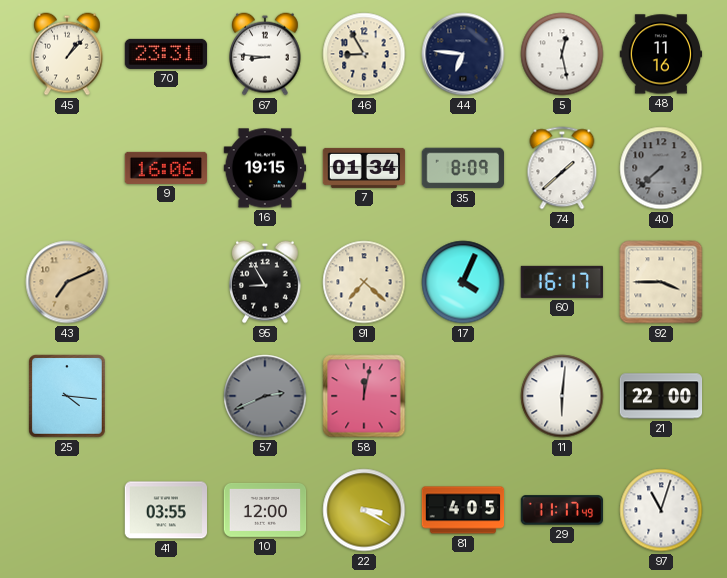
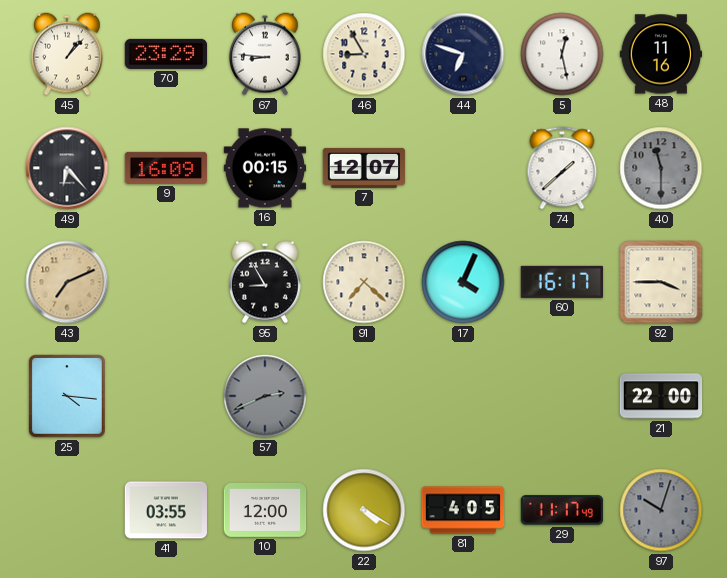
70: 23:31 -> 23:29
44: 6:46 -> 6:48
49: none -> 6:23
9: 16:06 -> 16:09
16: 19:15 -> 00:15
7: 01:34 -> 12:07
35: 8:09 -> none
40: 7:38 -> 11:30
58: 12:02 -> none
11: 6:01 -> none
22: 3:20 -> 4:20
97: 11:03 -> 10:03
97 dial: white -> grey
